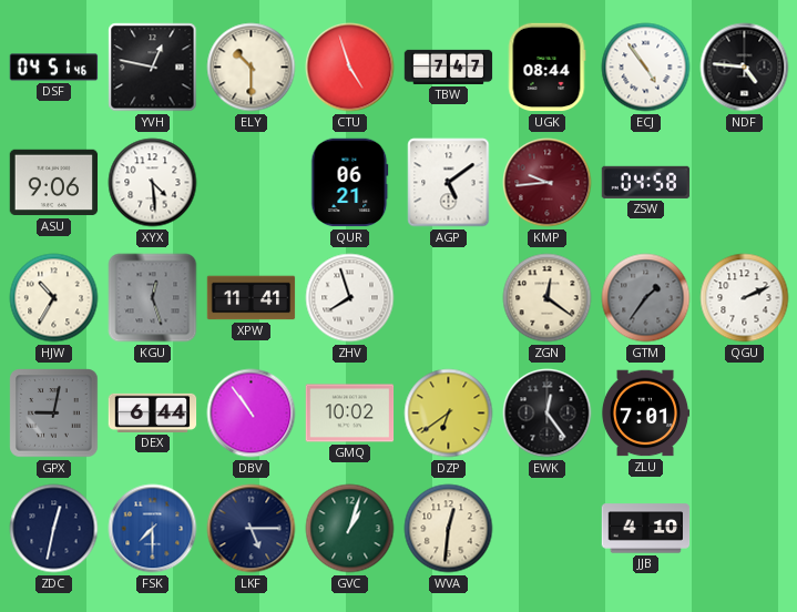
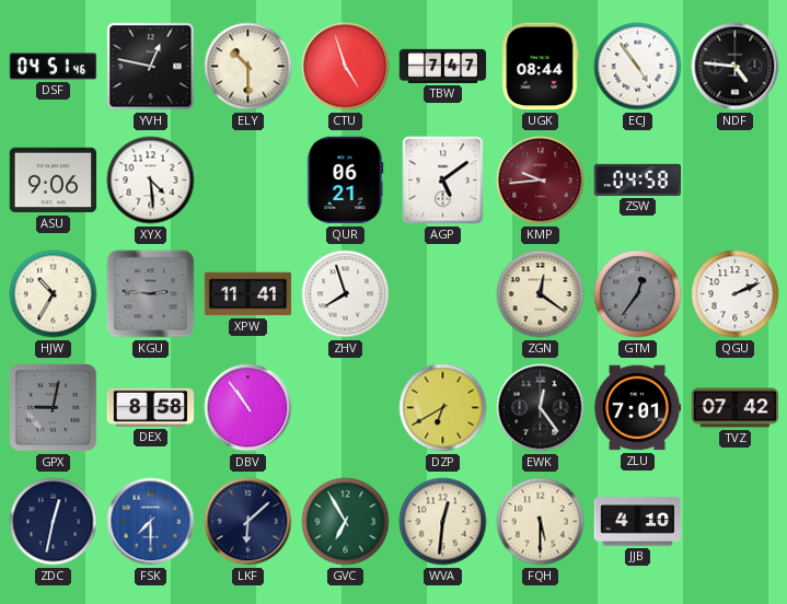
KGU: 12:27 -> 2:46
GTM: 1:36 -> 12:36
DEX: 6:44 -> 8:58
GMQ: 10:02 -> none
DZP: 6:39 -> 6:40
TVZ: none -> 07:42
LKF: 5:15 -> 6:08
GVC: 1:03 -> 6:55
FQH: none -> 5:30
